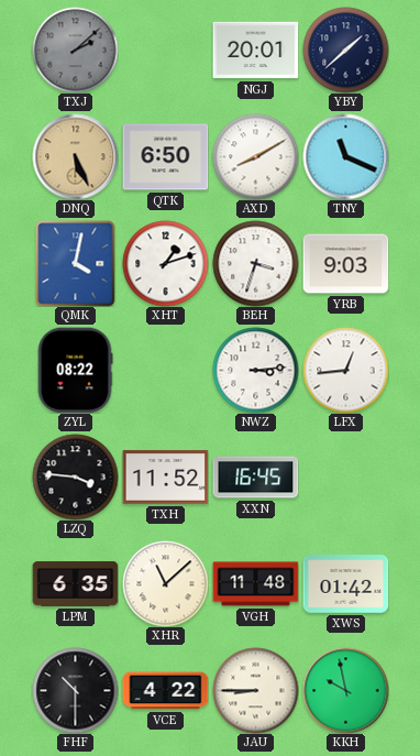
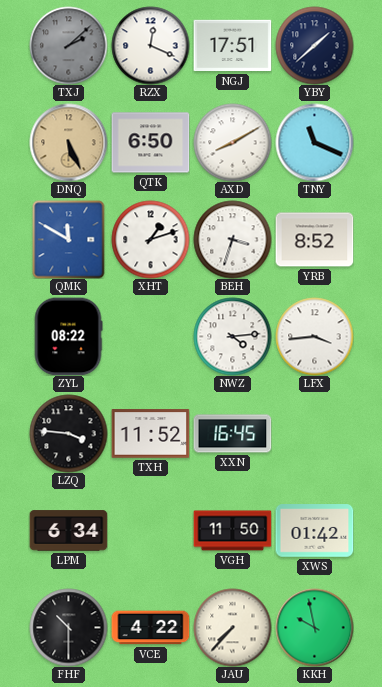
RZX: none -> 12:19
NGJ: 20:01 -> 17:51
QMK: 4:02 -> 11:50
YRB: 9:03 -> 8:52
NWZ: 3:14 -> 4:14
LFX: 12:44 -> 3:44
LPM: 6:35 -> 6:34
XHR: 11:08 -> none
VGH: 11:48 -> 11:50
JAU: 8:45 -> 7:37
